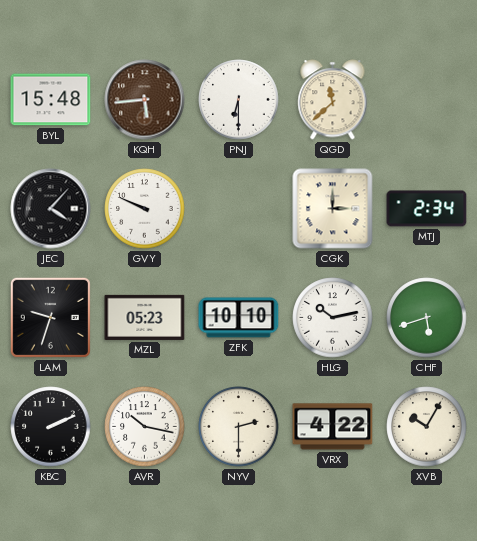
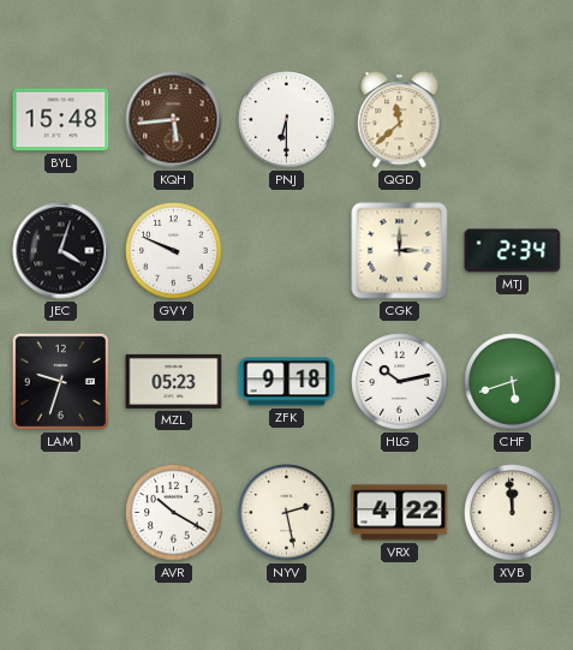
JEC: 4:07 -> 4:03
ZFK: 10:10 -> 9:18
KBC: 2:11 -> none
AVR: 10:17 -> 10:20
NYV: 2:30 -> 2:28
XVB: 10:05 -> 11:59
